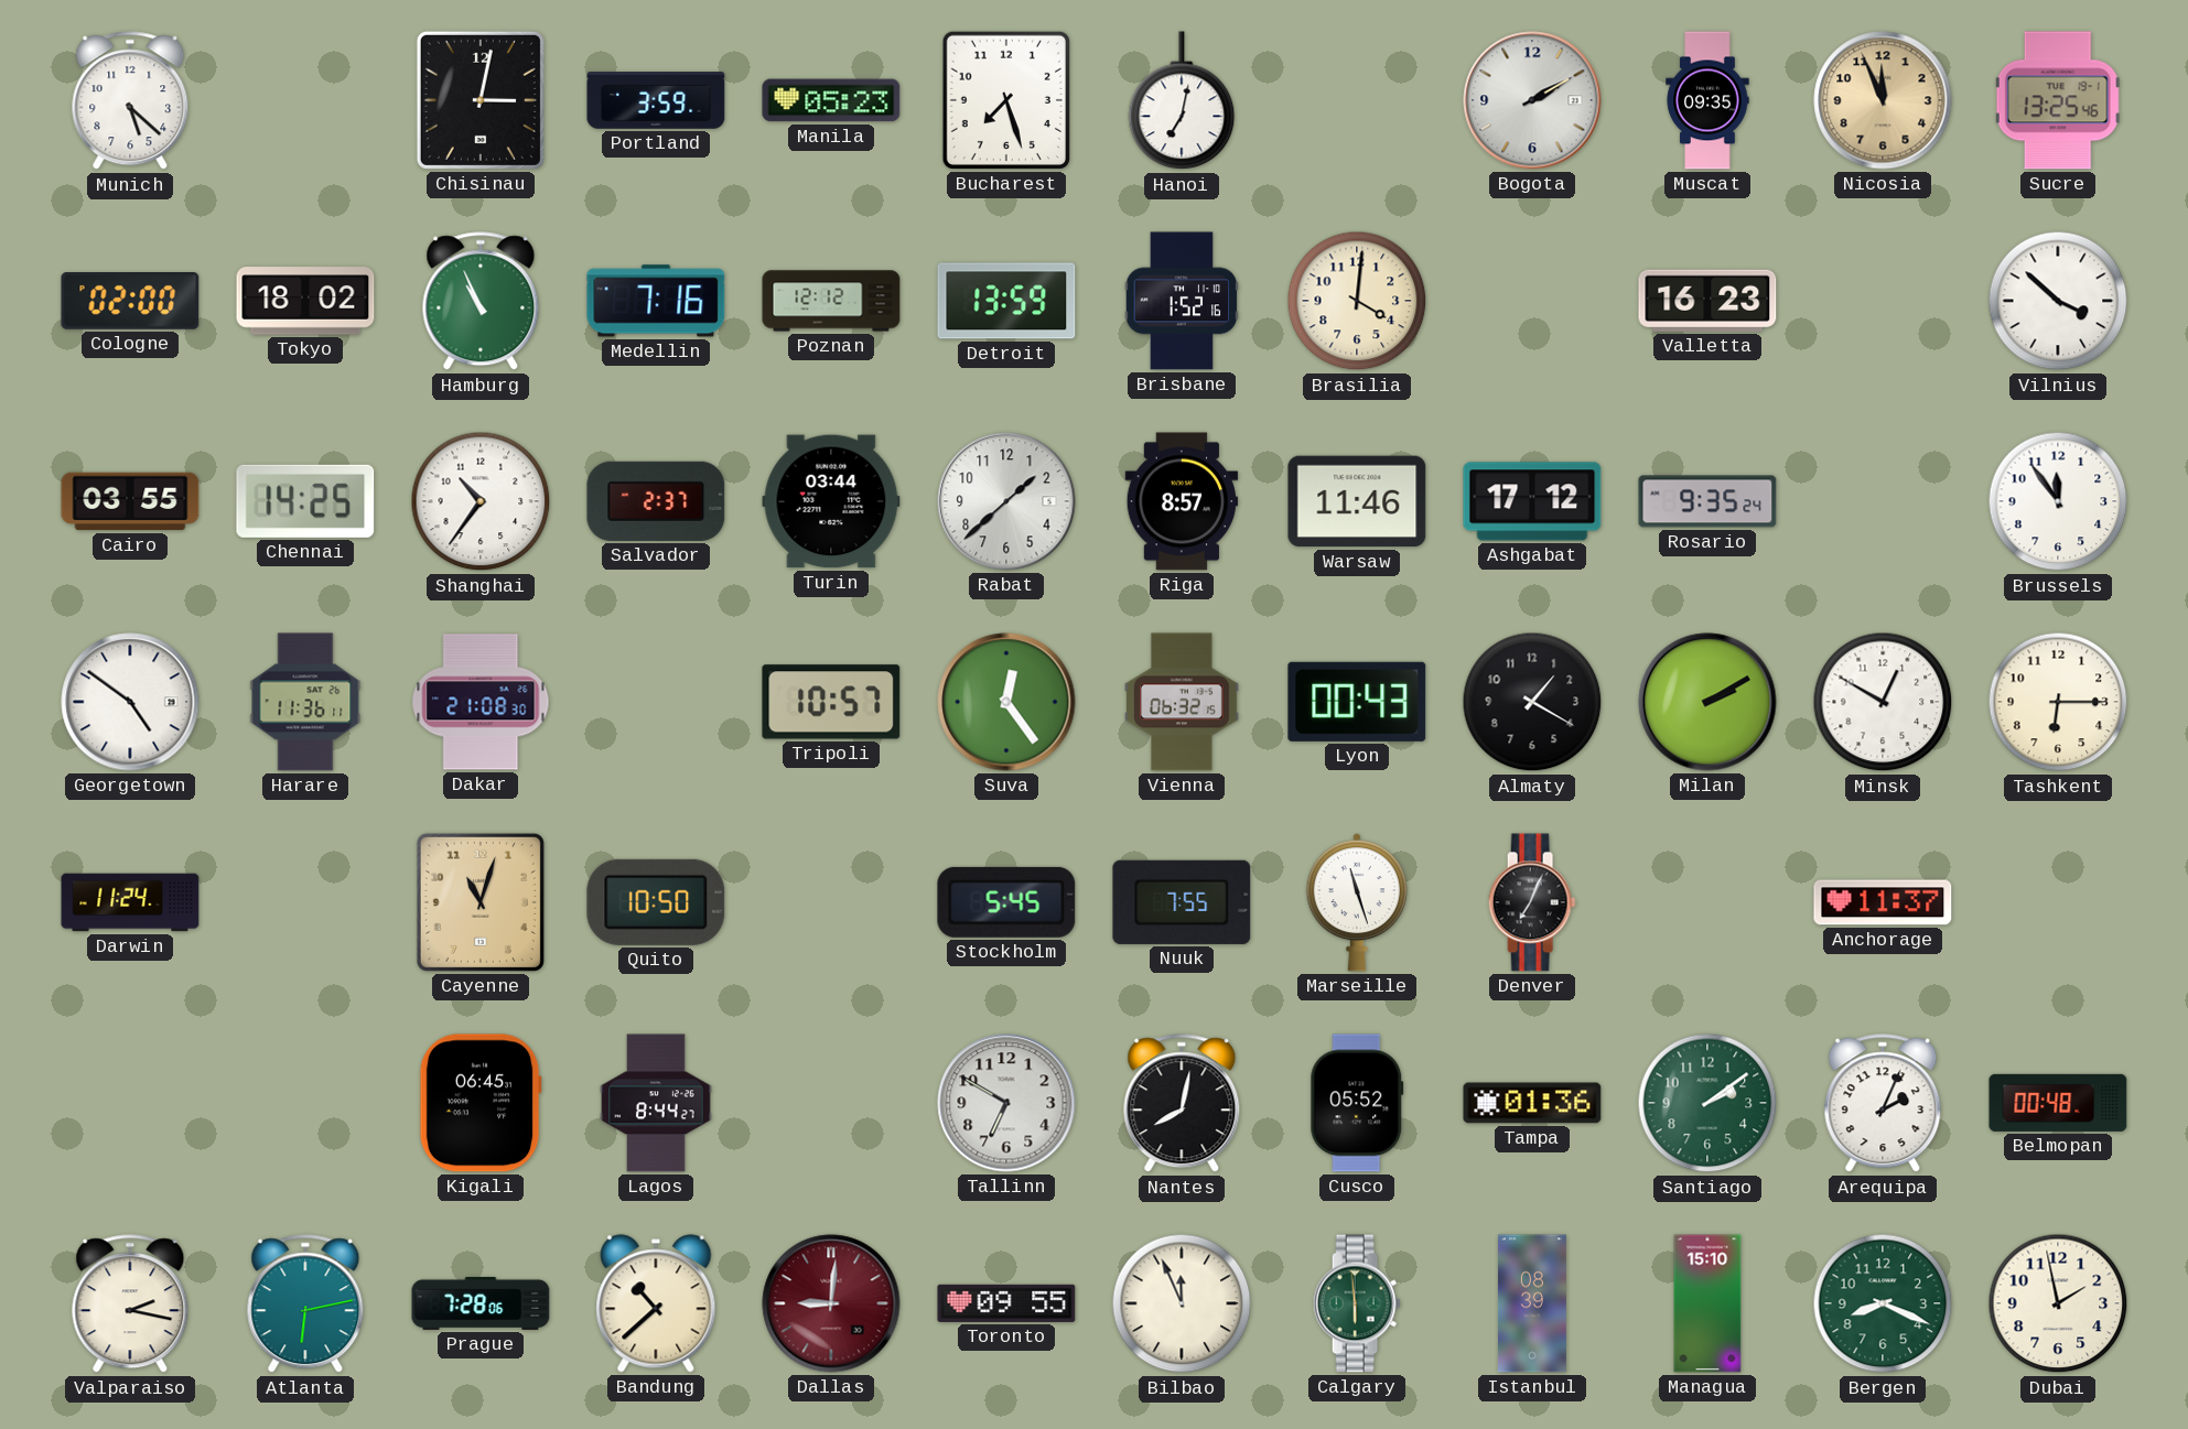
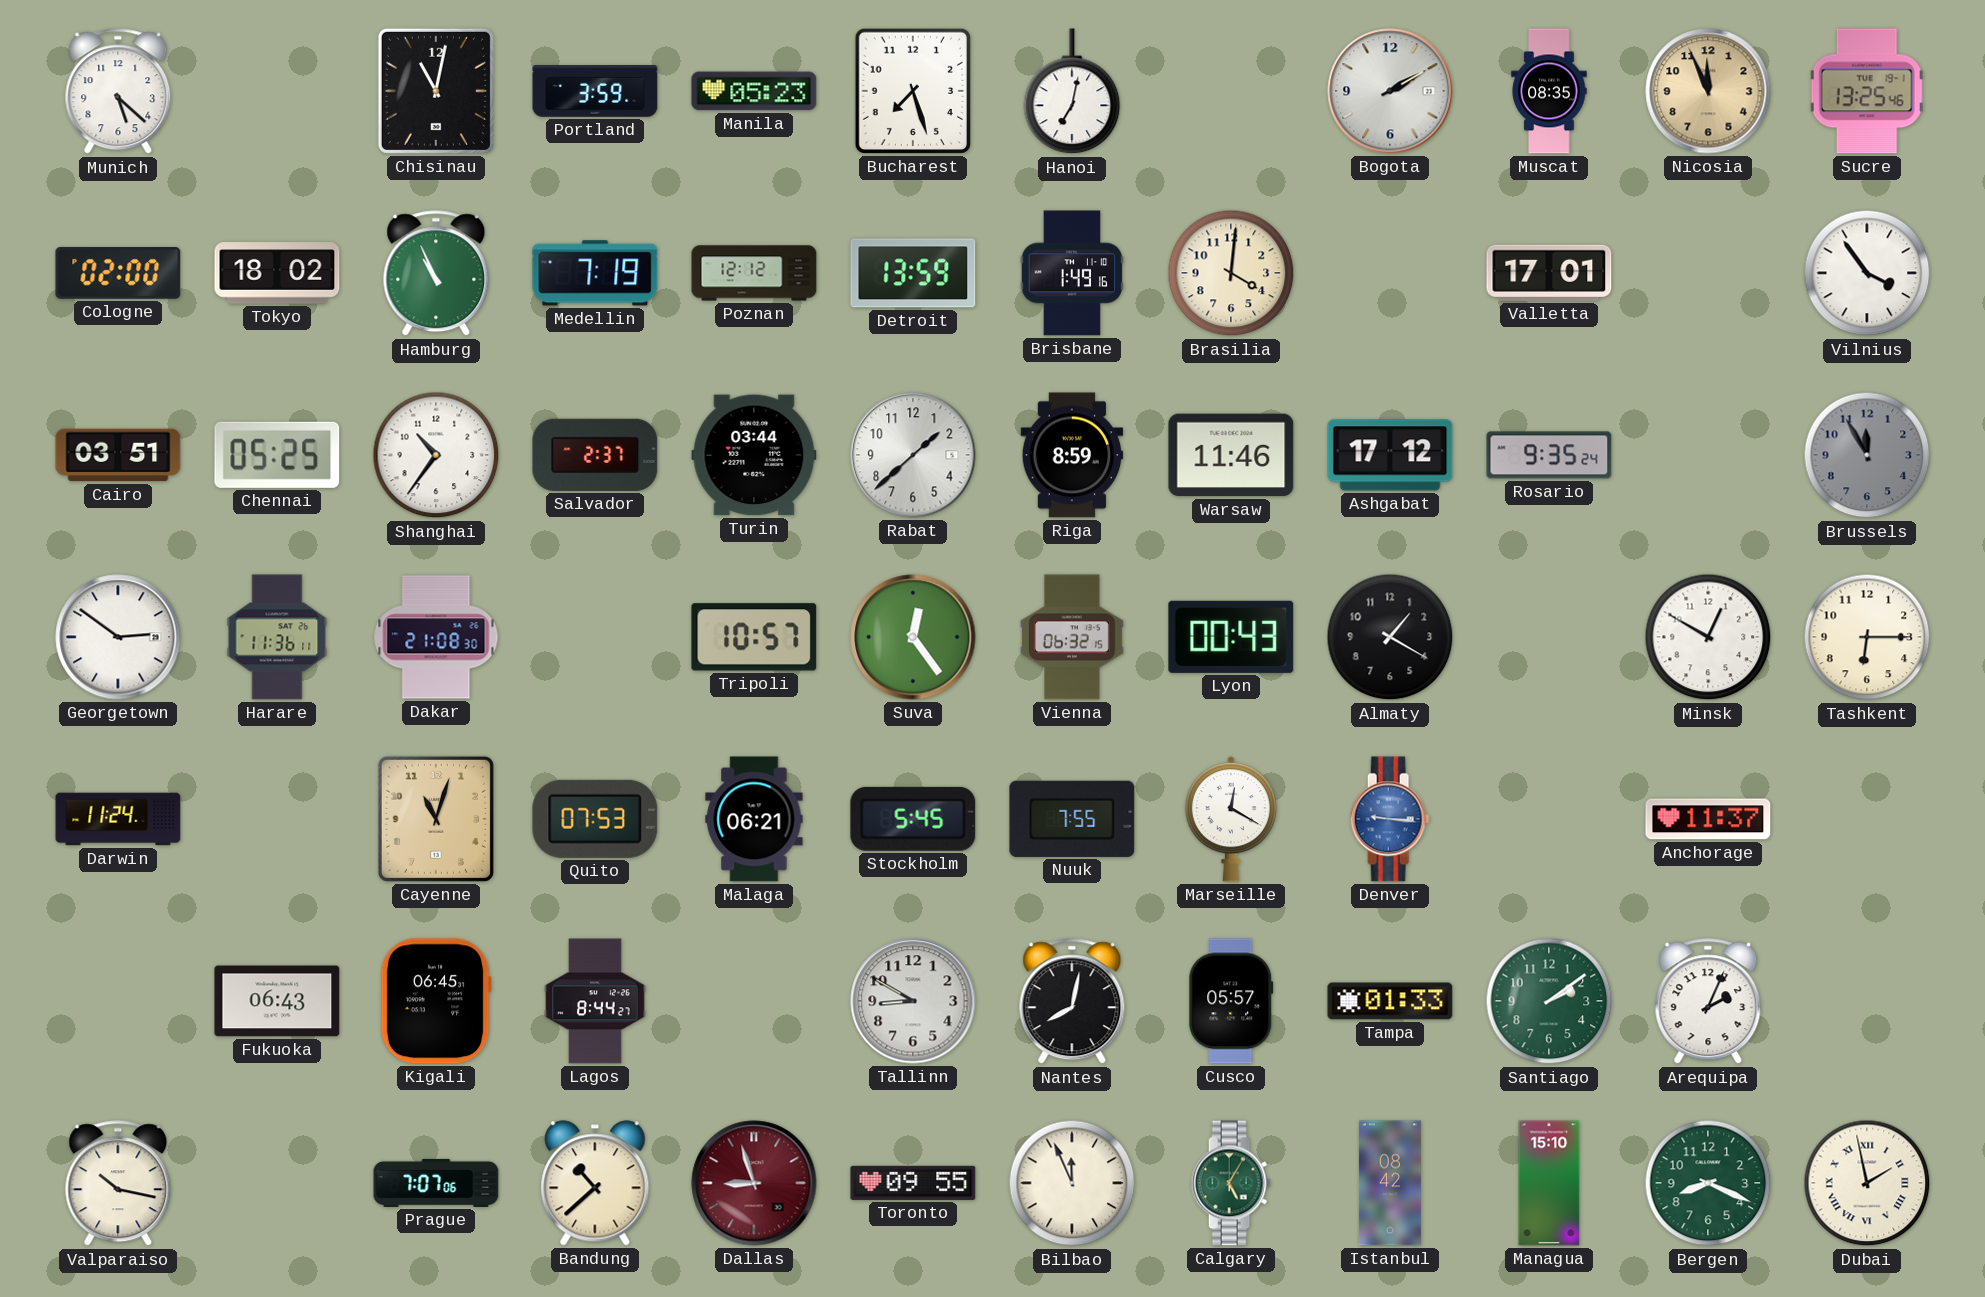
Chisinau: 3:02 -> 11:02
Muscat: 09:35 -> 08:35
Medellin: 7:16 -> 7:19
Brisbane: 1:52 -> 1:49
Valletta: 16:23 -> 17:01
Vilnius: 3:52 -> 3:54
Cairo: 03:55 -> 03:51
Chennai: 14:25 -> 05:25
Riga: 8:57 -> 8:59
Brussels: 11:54 -> 11:55
Brussels dial: white -> grey
Georgetown: 4:51 -> 2:51
Milan: 2:10 -> none
Quito: 10:50 -> 07:53
Malaga: none -> 06:21
Marseille: 11:27 -> 12:20
Denver: 7:04 -> 9:16
Denver dial: black -> blue
Fukuoka: none -> 06:43
Tallinn: 6:50 -> 8:50
Cusco: 05:52 -> 05:57
Tampa: 01:36 -> 01:33
Belmopan: 00:48 -> none
Valparaiso: 2:17 -> 10:17
Atlanta: 6:13 -> none
Prague: 7:28 -> 7:07
Dallas: 9:01 -> 8:57
Calgary: 5:59 -> 5:05
Istanbul: 08:39 -> 08:42
Dubai numerals: Arabic -> Roman
